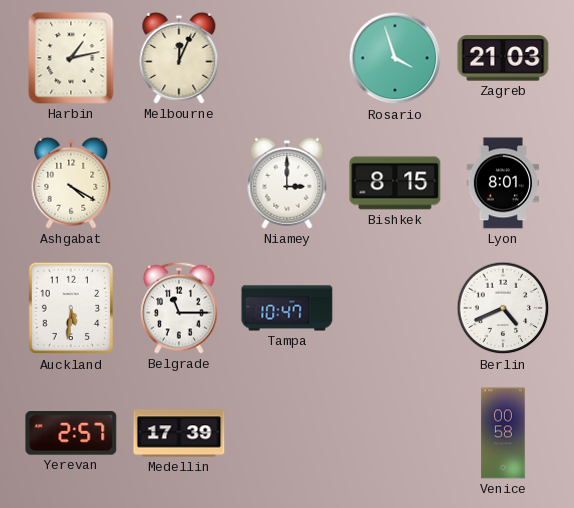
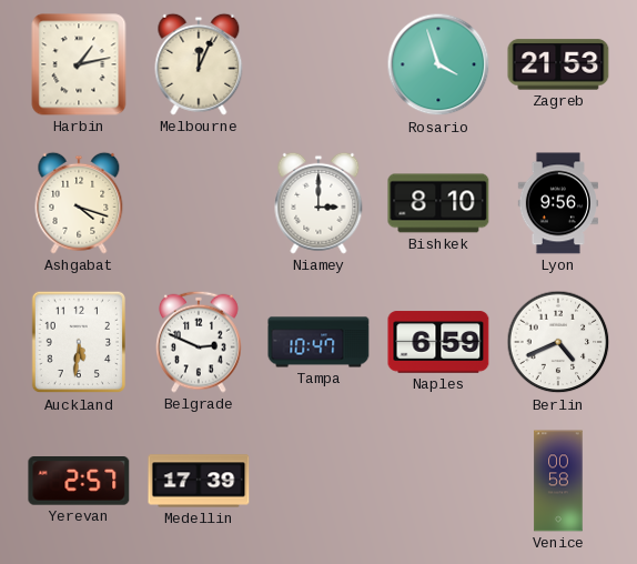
Zagreb: 21:03 -> 21:53
Ashgabat: 4:20 -> 4:18
Bishkek: 8:15 -> 8:10
Lyon: 8:01 -> 9:56
Belgrade: 11:15 -> 2:49
Naples: none -> 6:59
